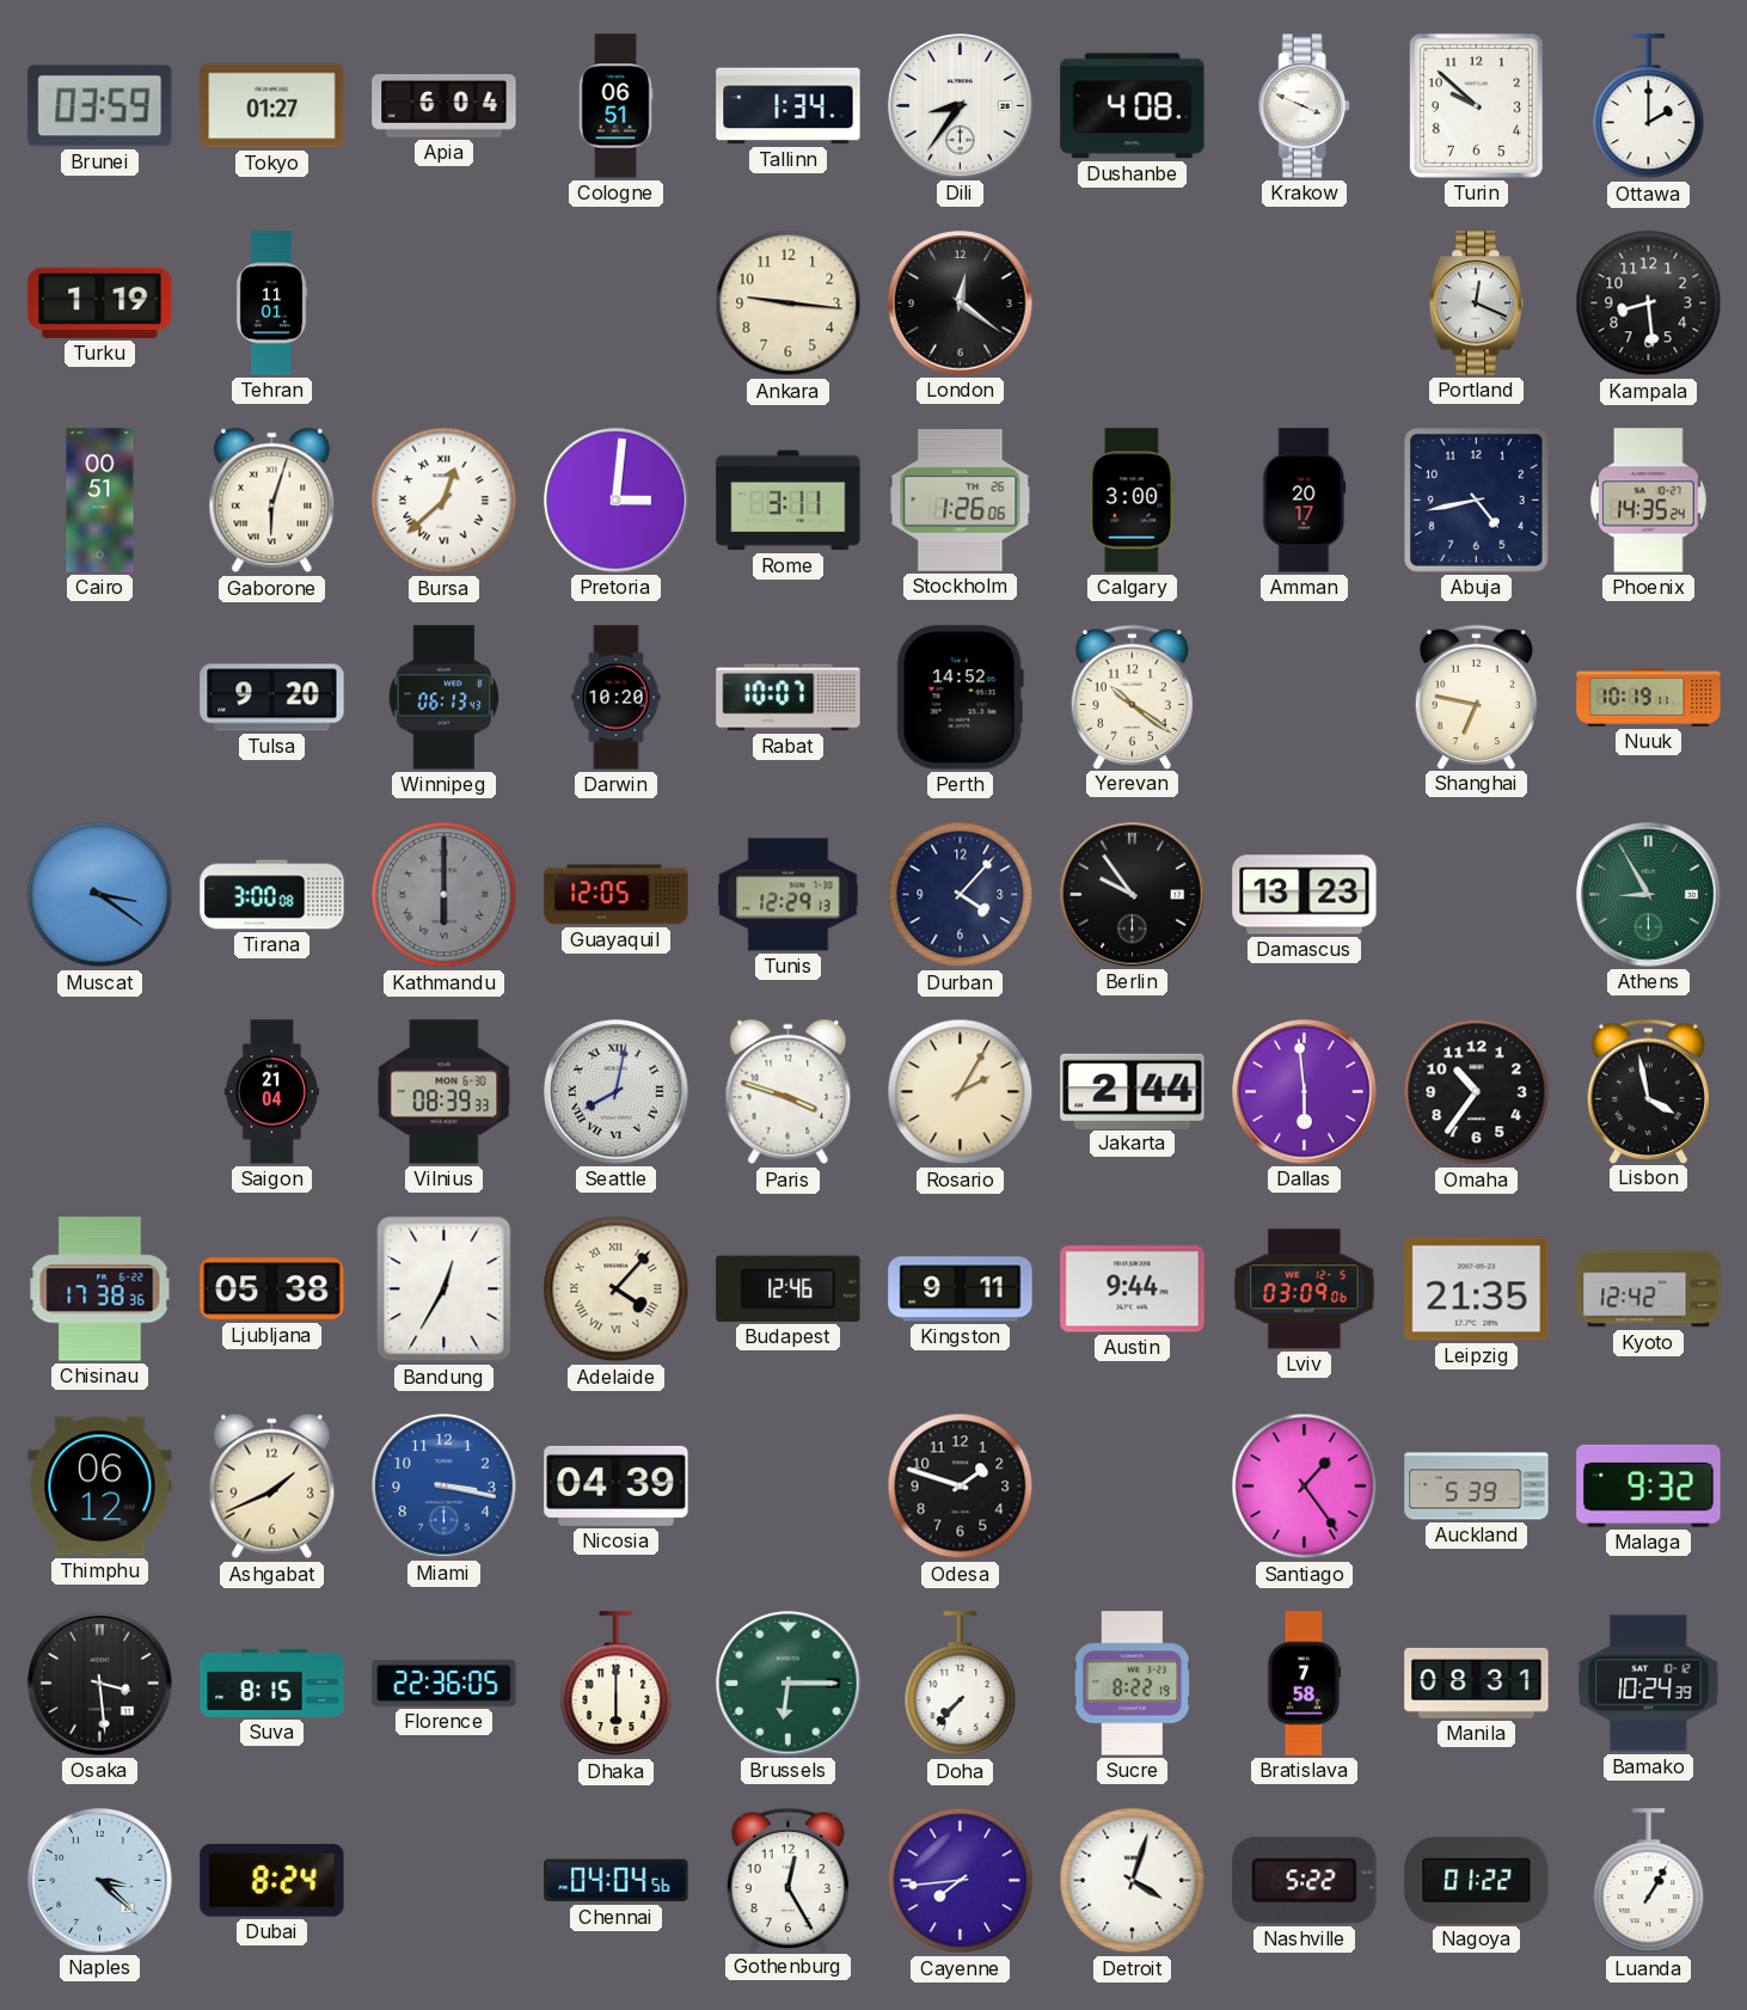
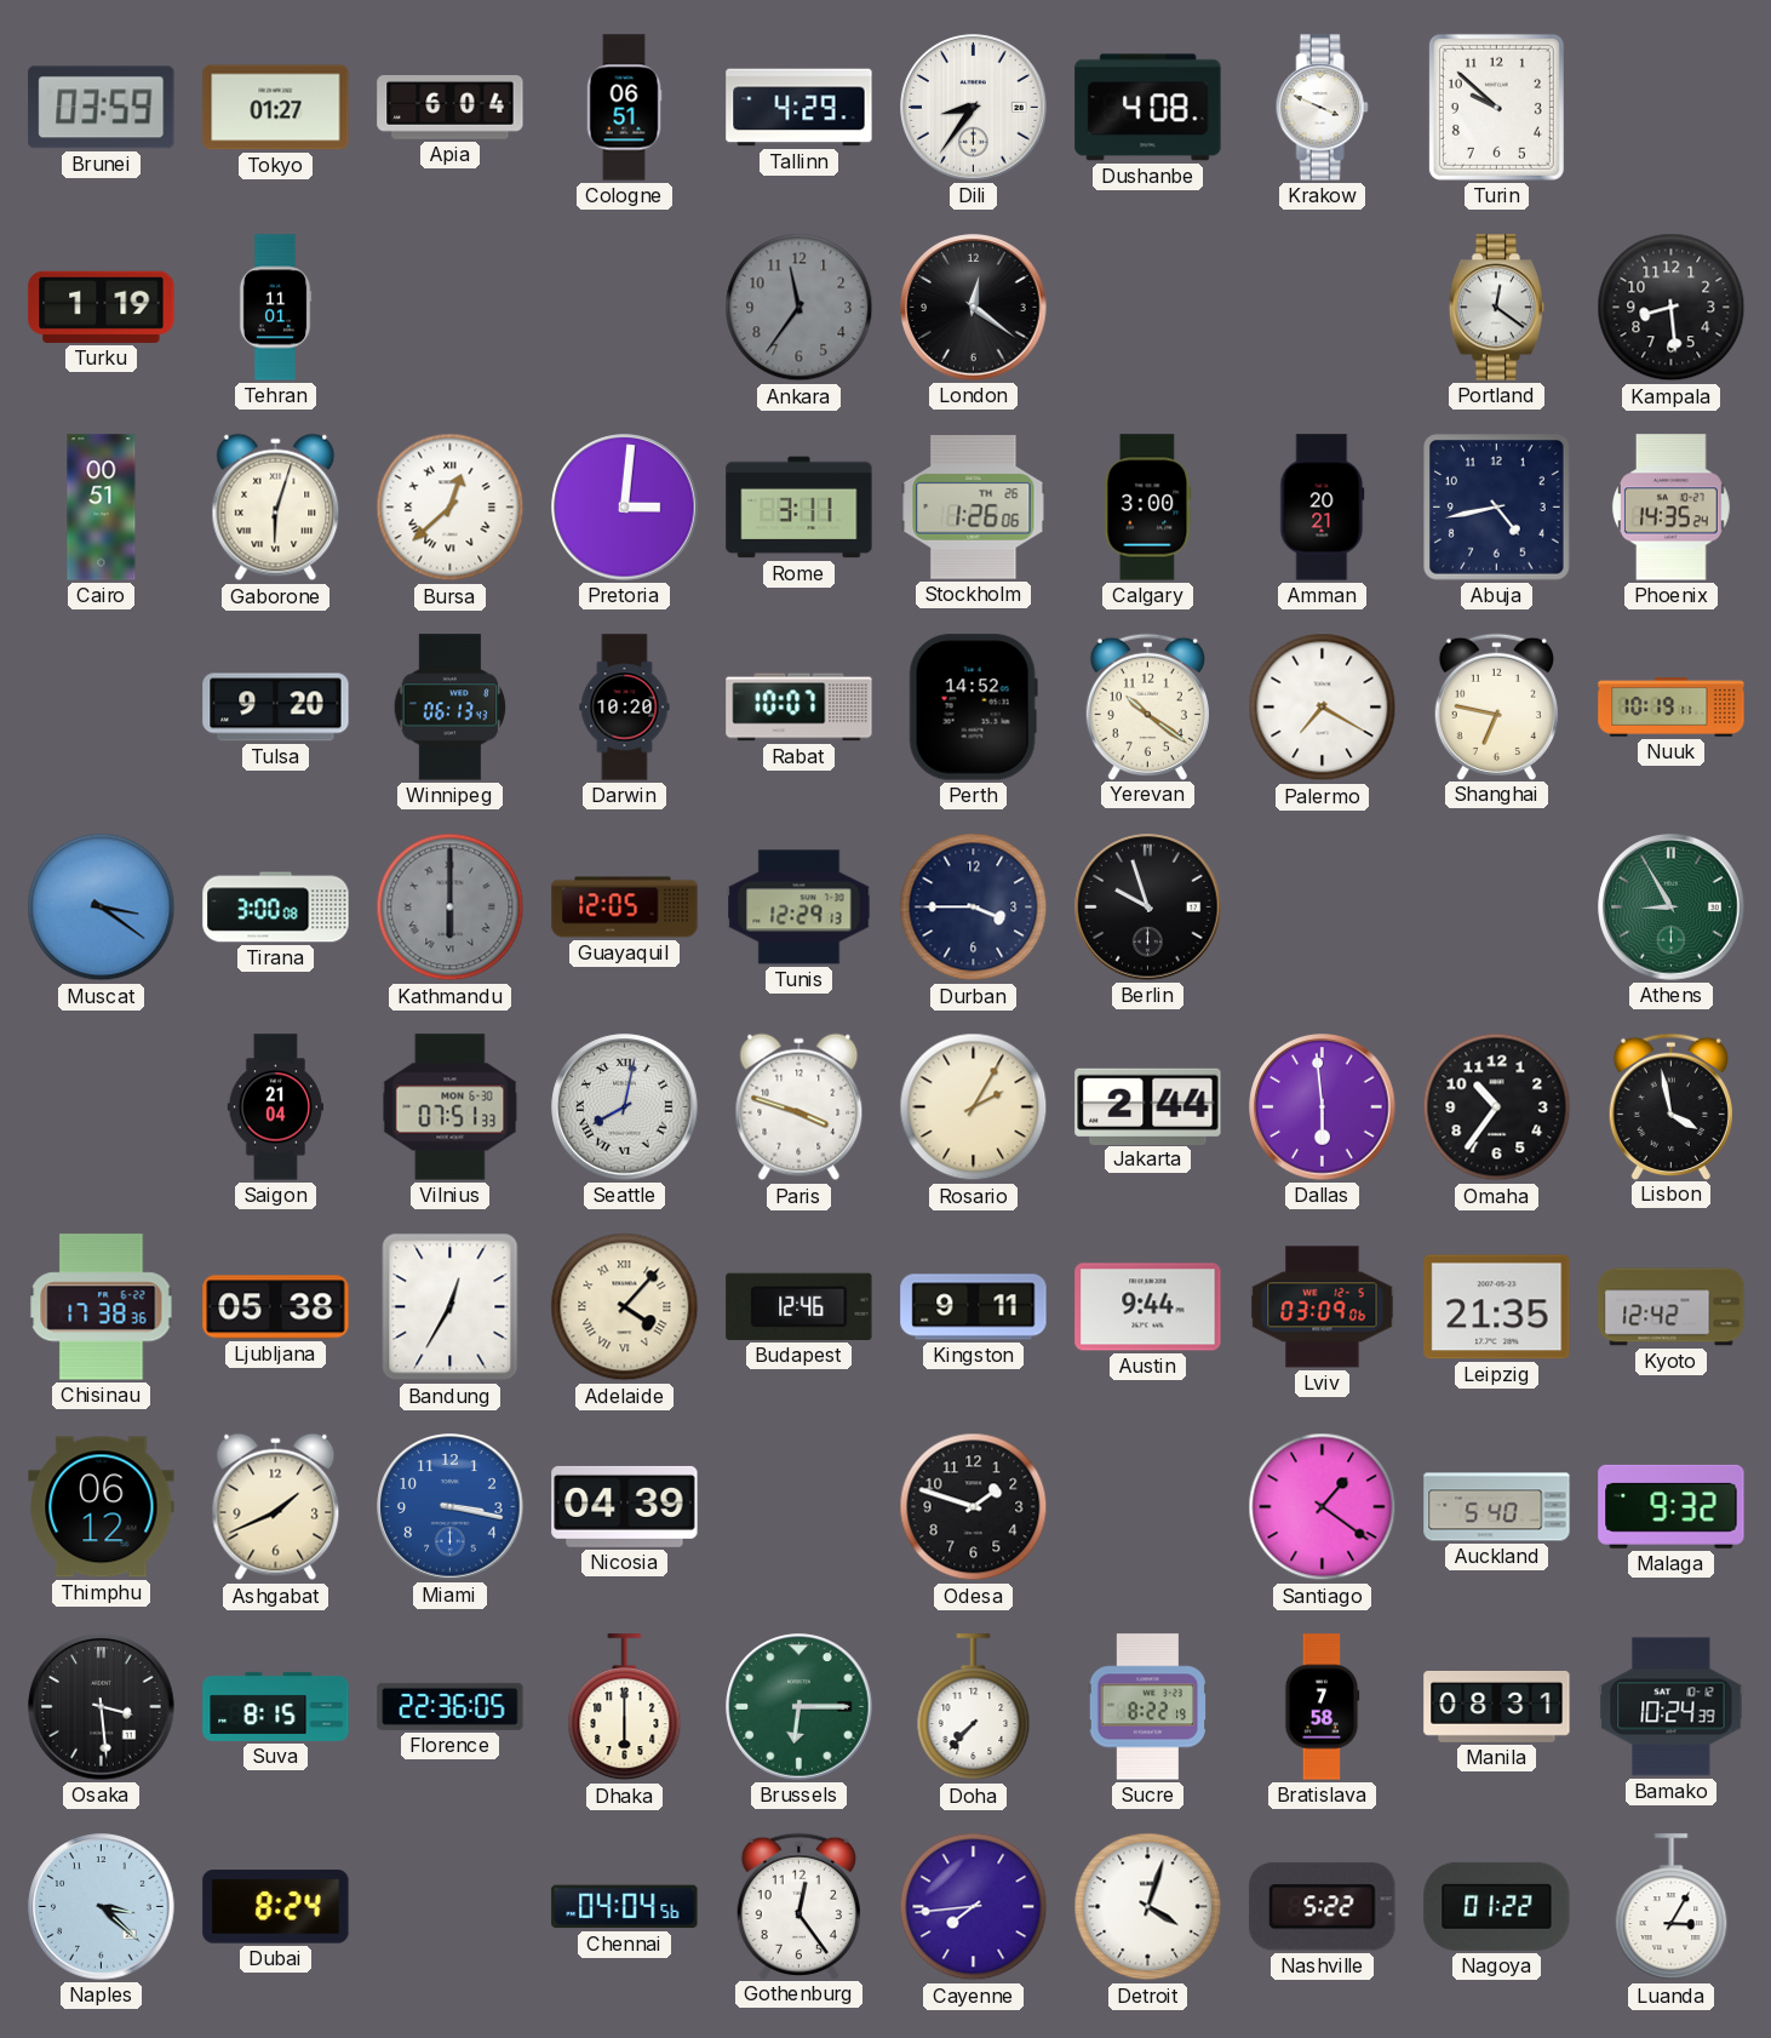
Tallinn: 1:34 -> 4:29
Ottawa: 2:00 -> none
Ankara: 9:16 -> 11:36
Ankara dial: cream -> grey
Portland: 12:19 -> 12:21
Amman: 20:17 -> 20:21
Palermo: none -> 7:20
Durban: 4:07 -> 3:45
Berlin: 9:54 -> 9:57
Damascus: 13:23 -> none
Vilnius: 08:39 -> 07:51
Santiago: 1:24 -> 1:21
Auckland: 5:39 -> 5:40
Gothenburg: 12:25 -> 12:24
Luanda: 1:05 -> 3:05
